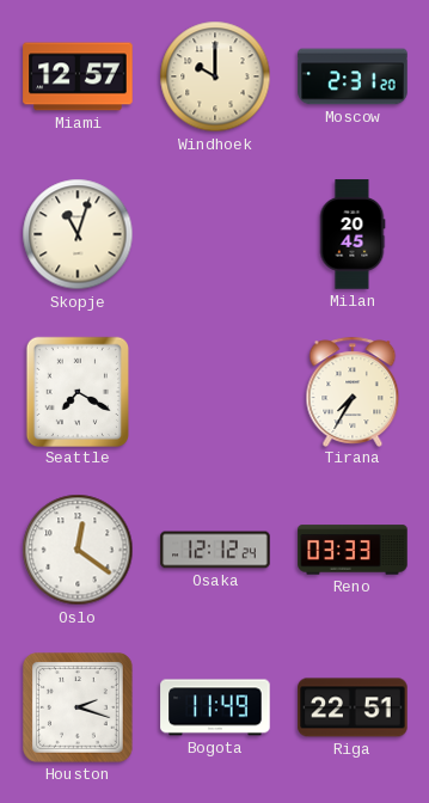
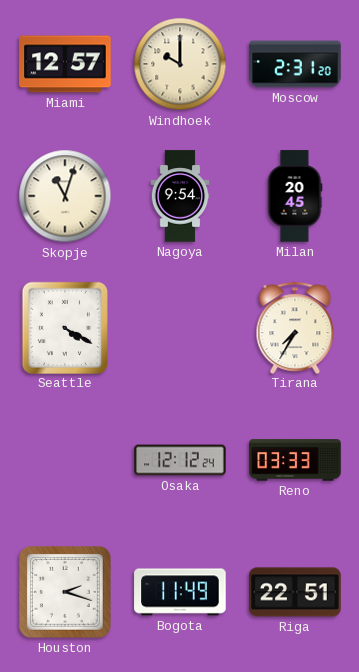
Nagoya: none -> 9:54
Seattle: 7:20 -> 4:20
Oslo: 12:21 -> none
